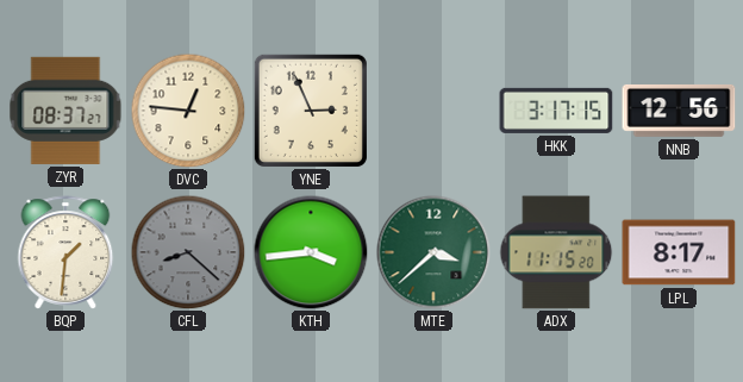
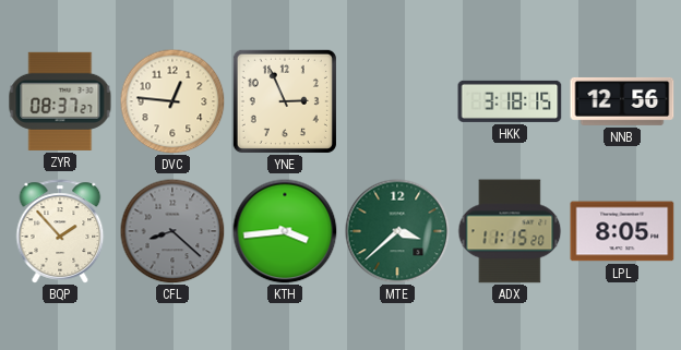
HKK: 3:17 -> 3:18
BQP: 1:31 -> 1:53
LPL: 8:17 -> 8:05
